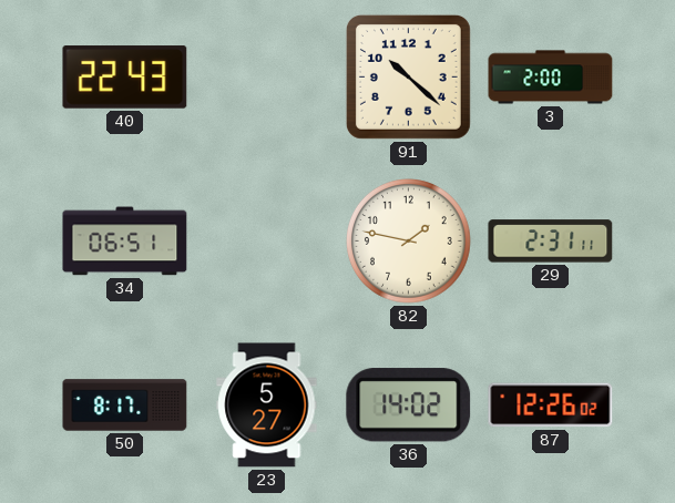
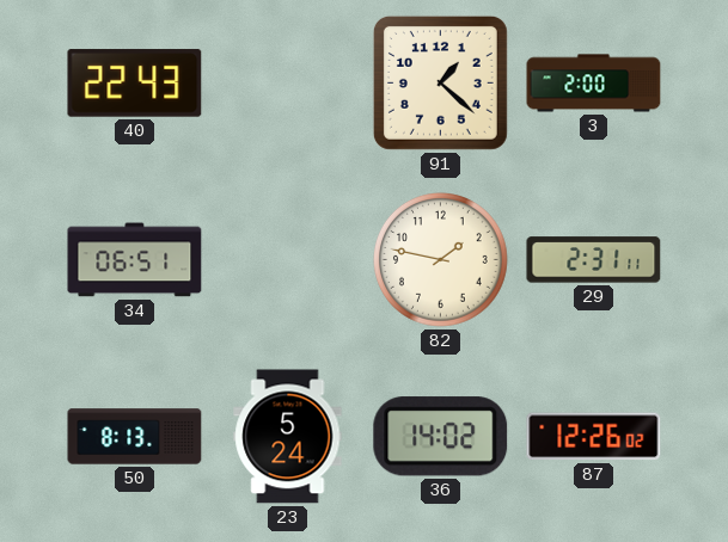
91: 10:22 -> 1:22
50: 8:17 -> 8:13
23: 5:27 -> 5:24
